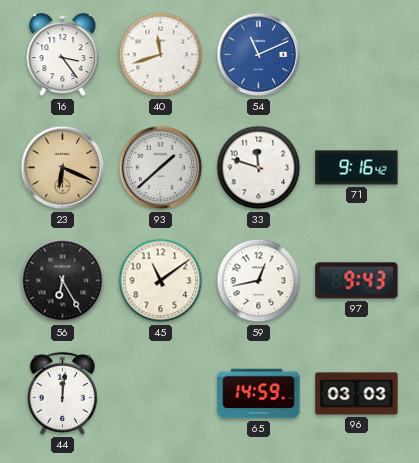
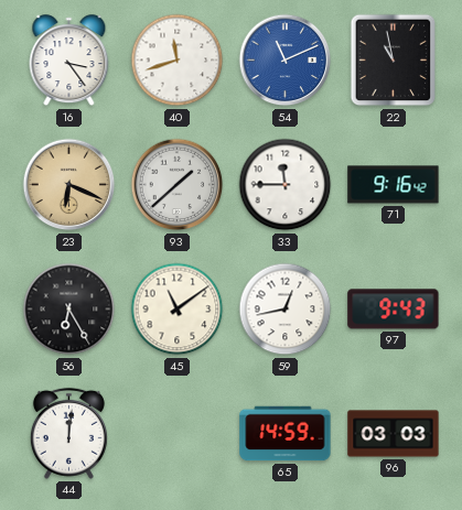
22: none -> 10:58
33: 11:48 -> 11:45
